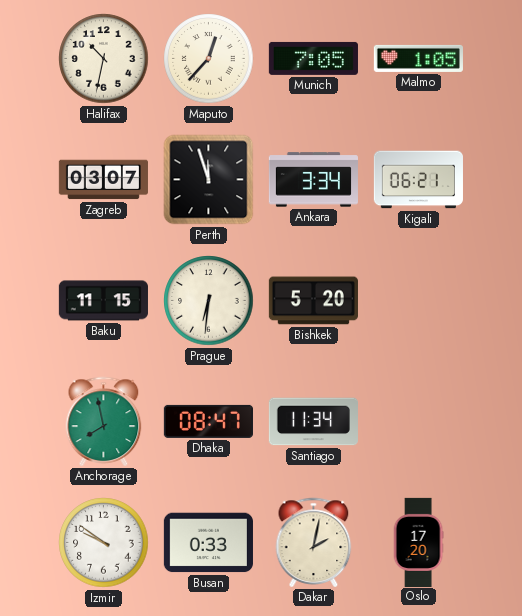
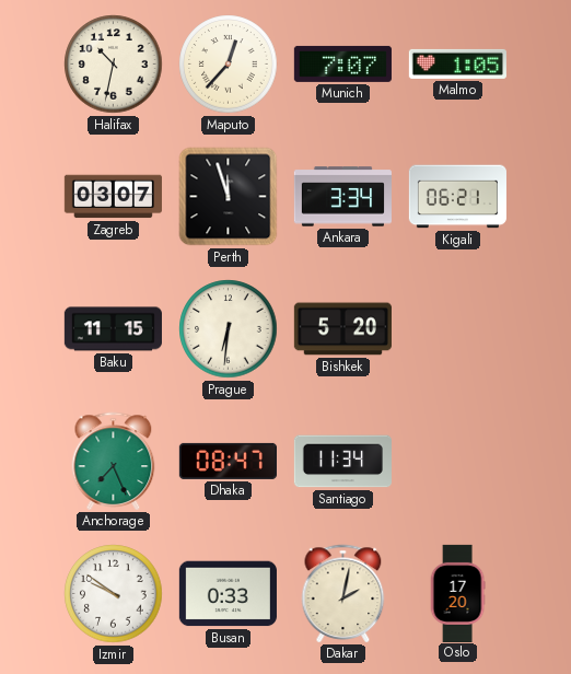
Munich: 7:05 -> 7:07
Anchorage: 7:58 -> 7:26
